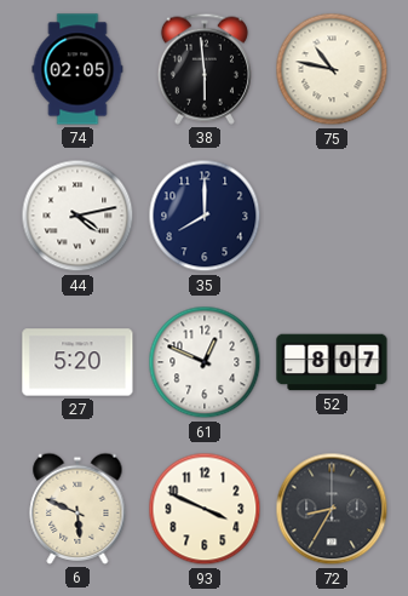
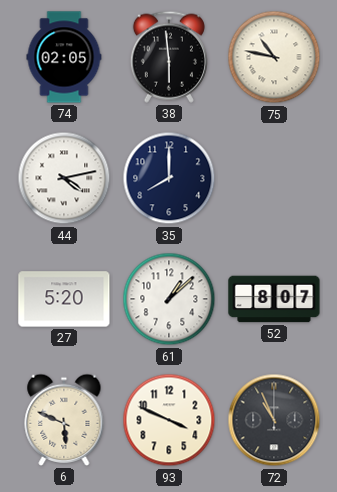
61: 12:49 -> 1:08
72: 8:35 -> 10:56
